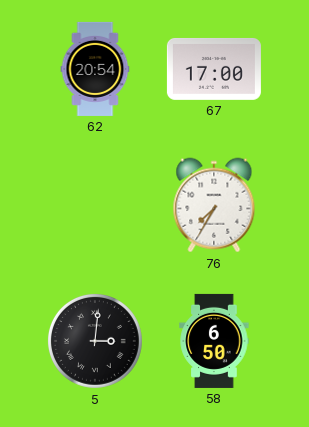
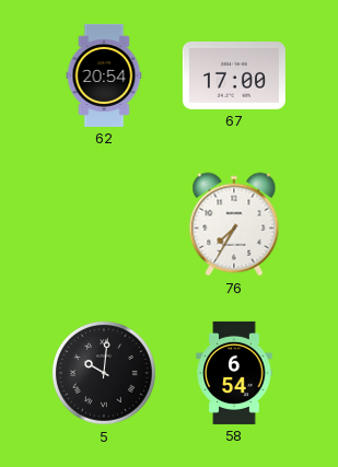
5: 3:01 -> 10:01
58: 6:50 -> 6:54
